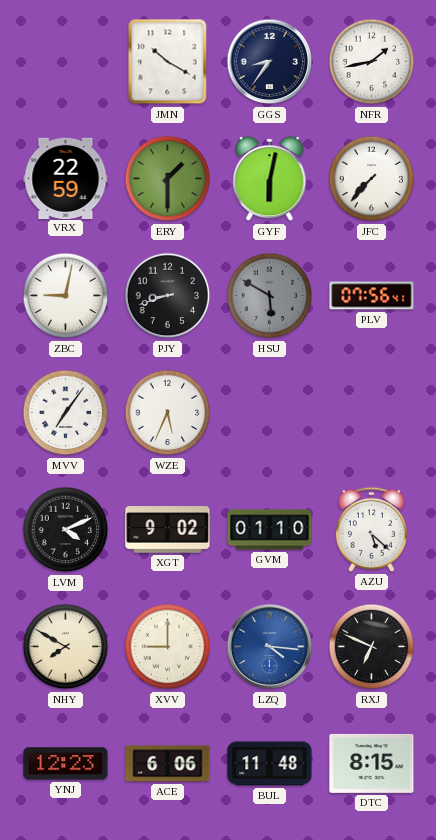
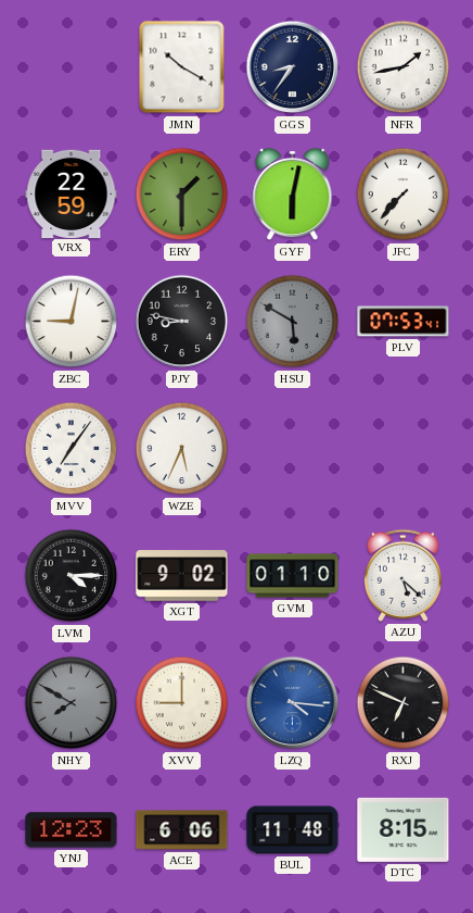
PJY: 8:42 -> 8:47
PLV: 07:56 -> 07:53
LVM: 4:11 -> 4:15
NHY dial: cream -> grey
